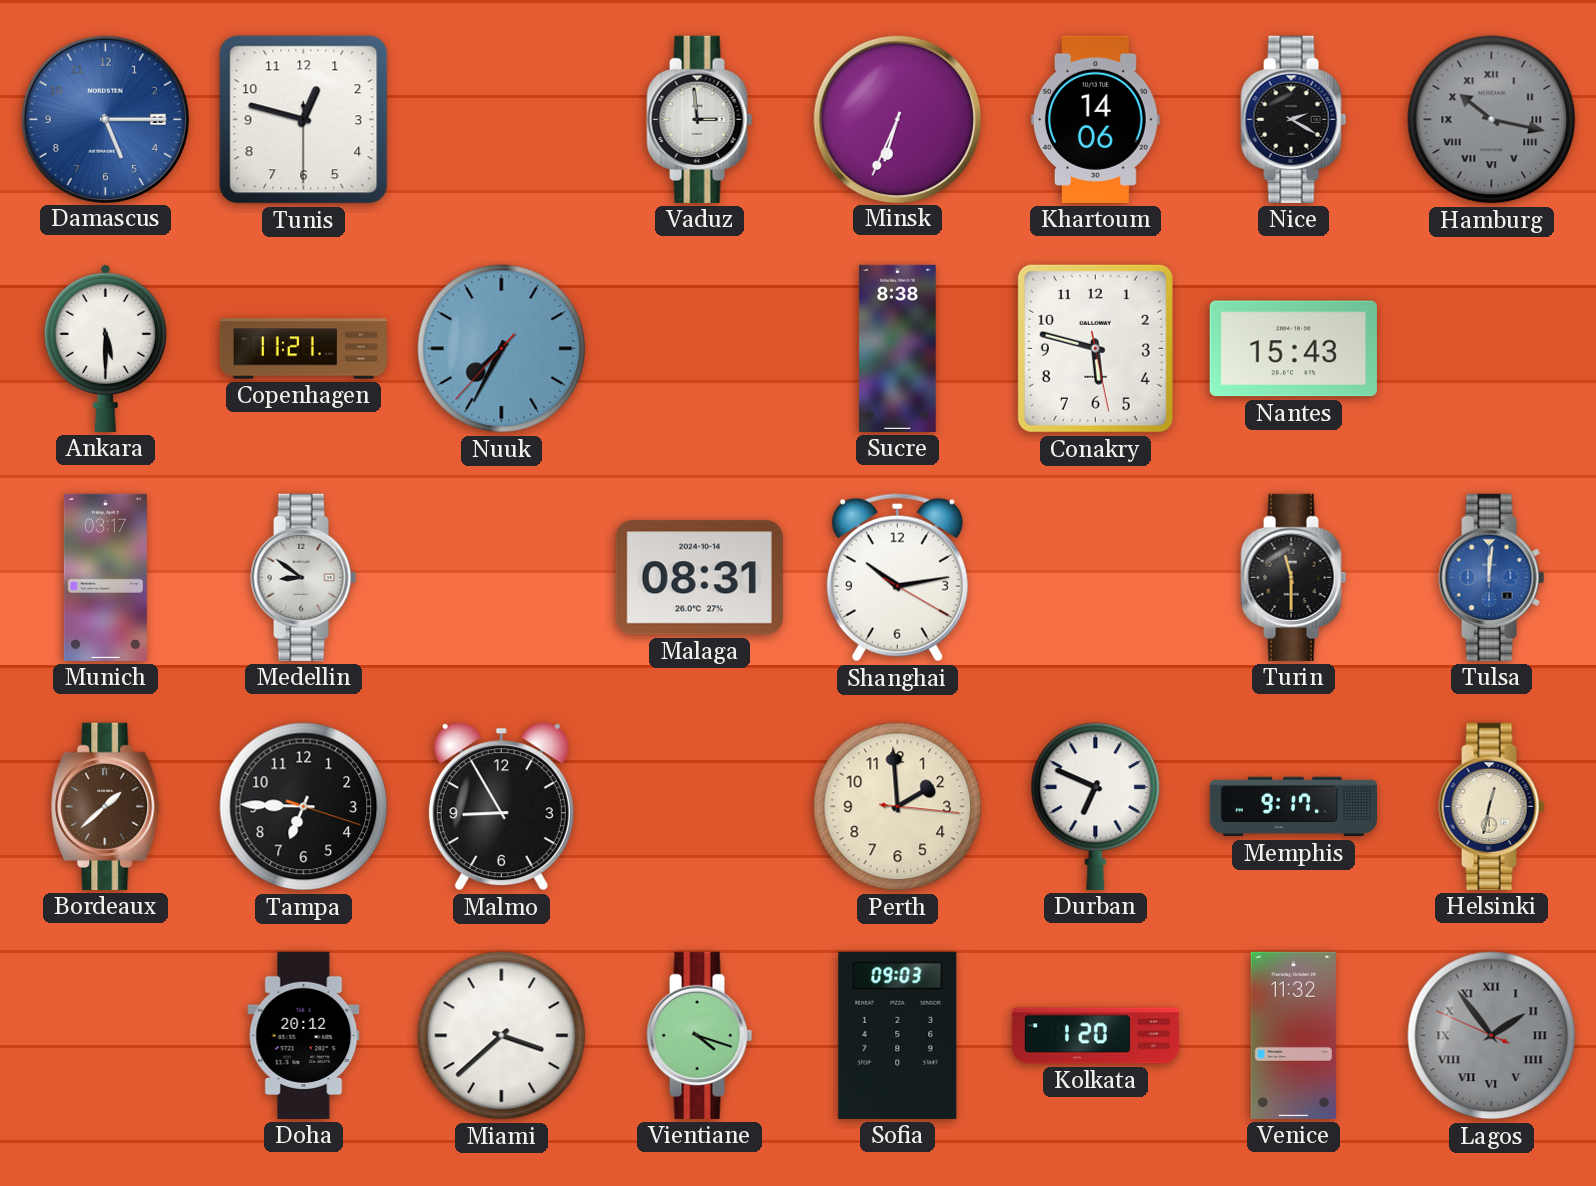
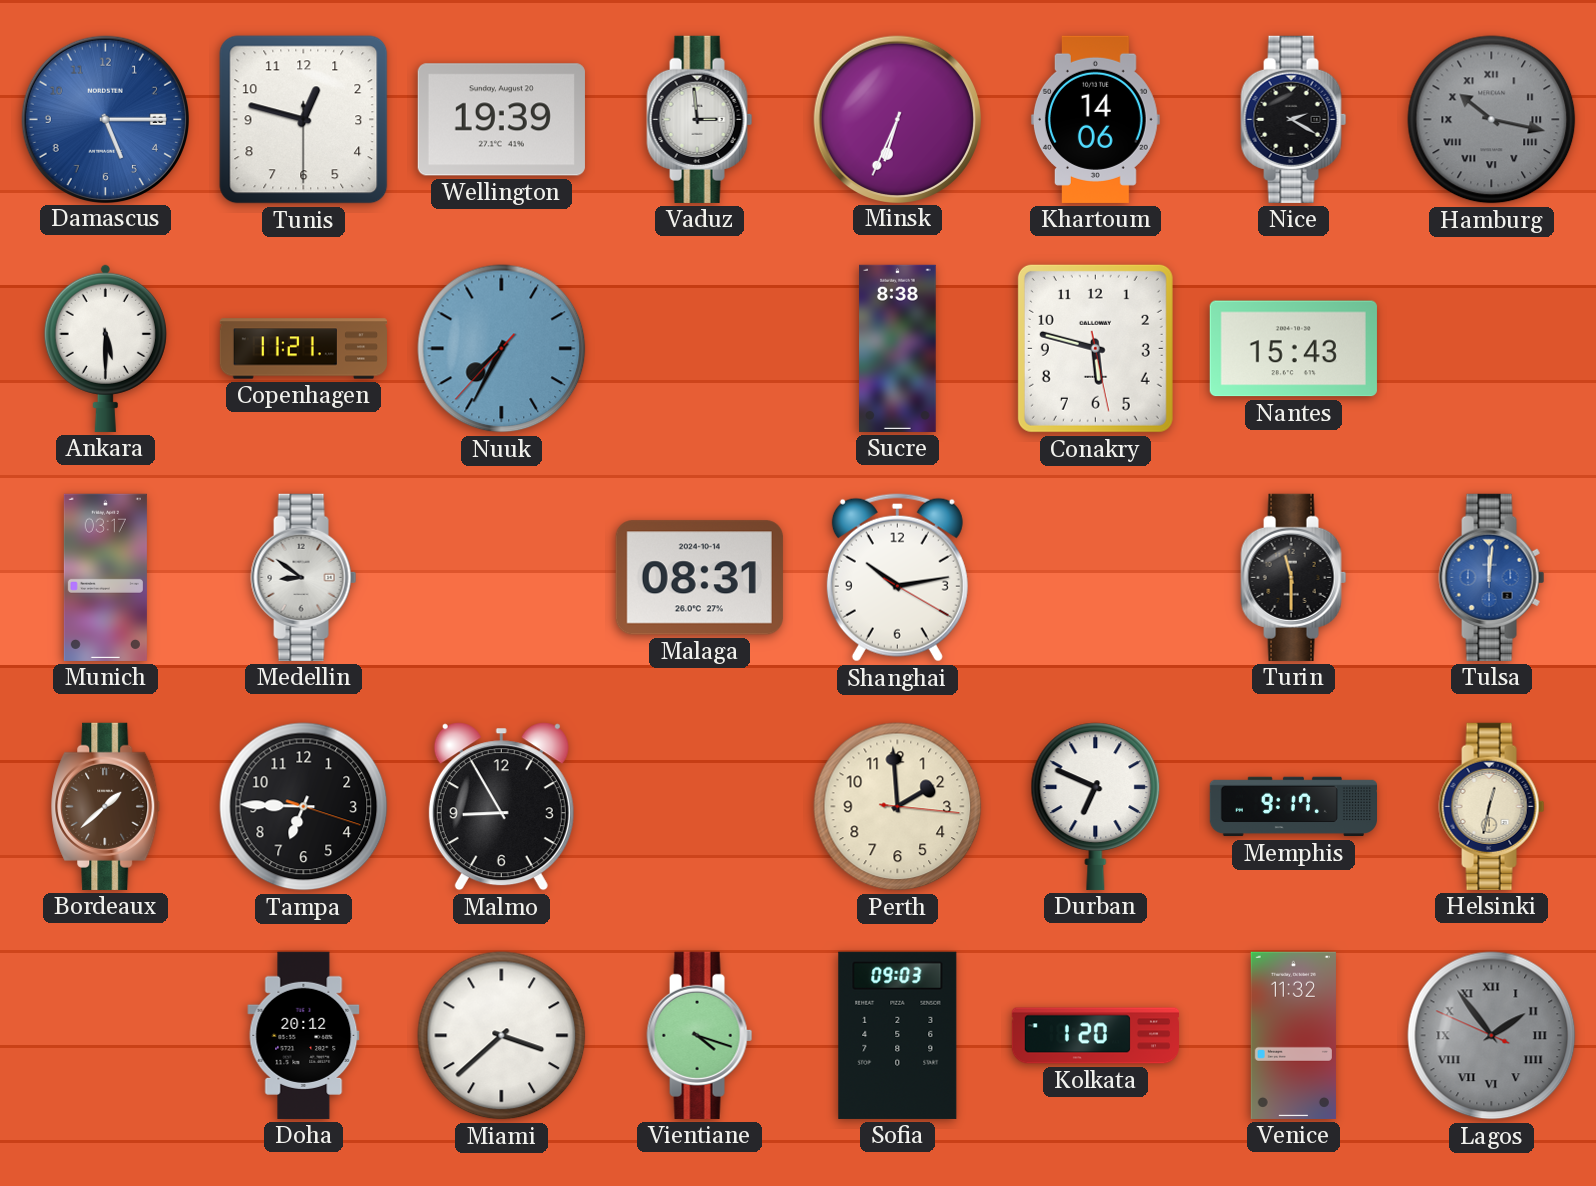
Wellington: none -> 19:39
